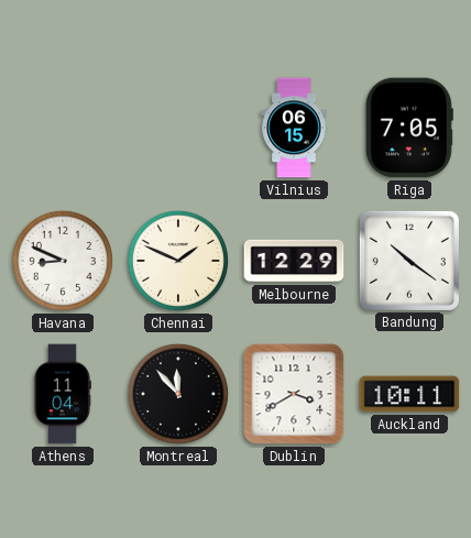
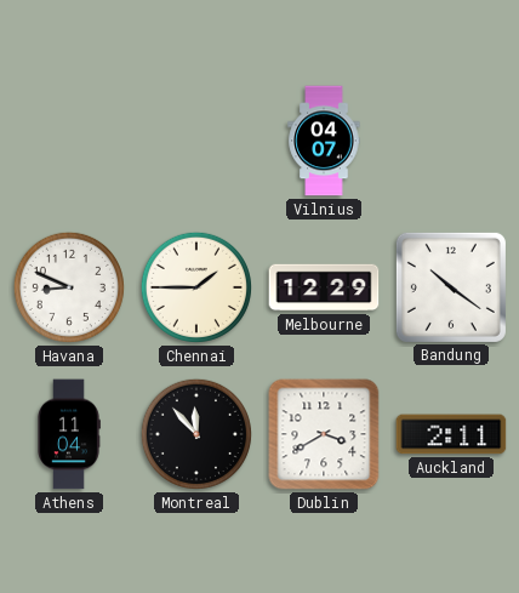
Vilnius: 06:15 -> 04:07
Riga: 7:05 -> none
Chennai: 1:49 -> 1:45
Auckland: 10:11 -> 2:11
